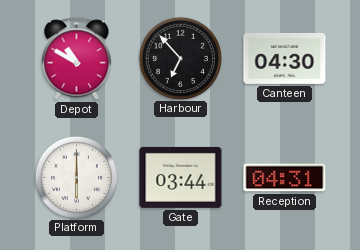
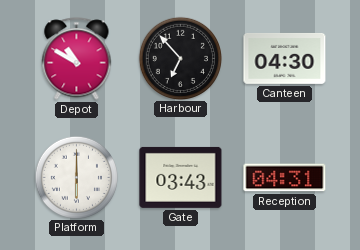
Gate: 03:44 -> 03:43
